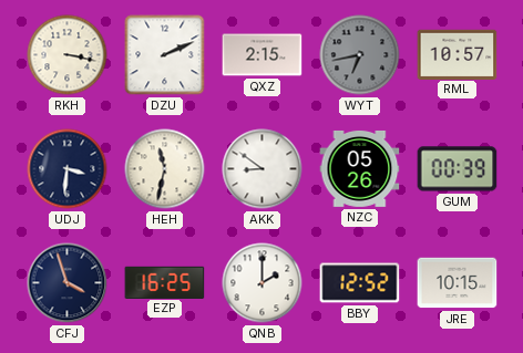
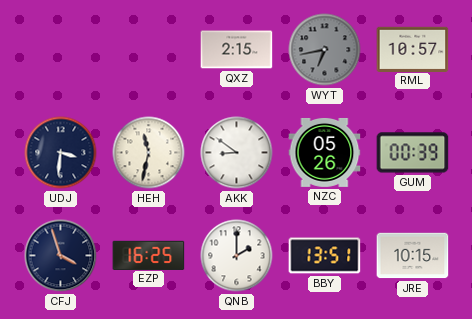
RKH: 3:17 -> none
DZU: 2:11 -> none
BBY: 12:52 -> 13:51
